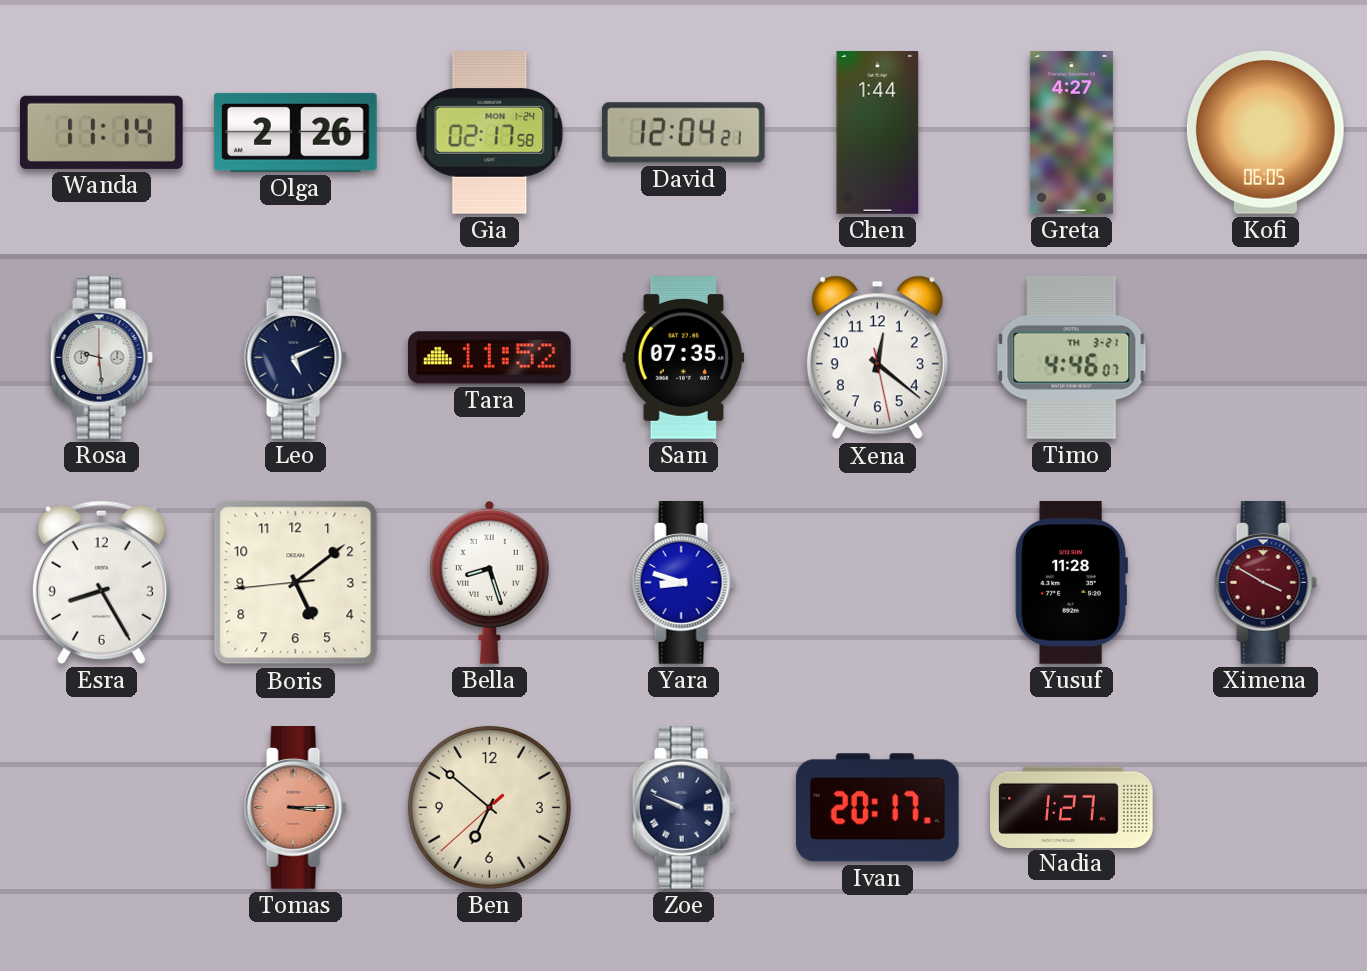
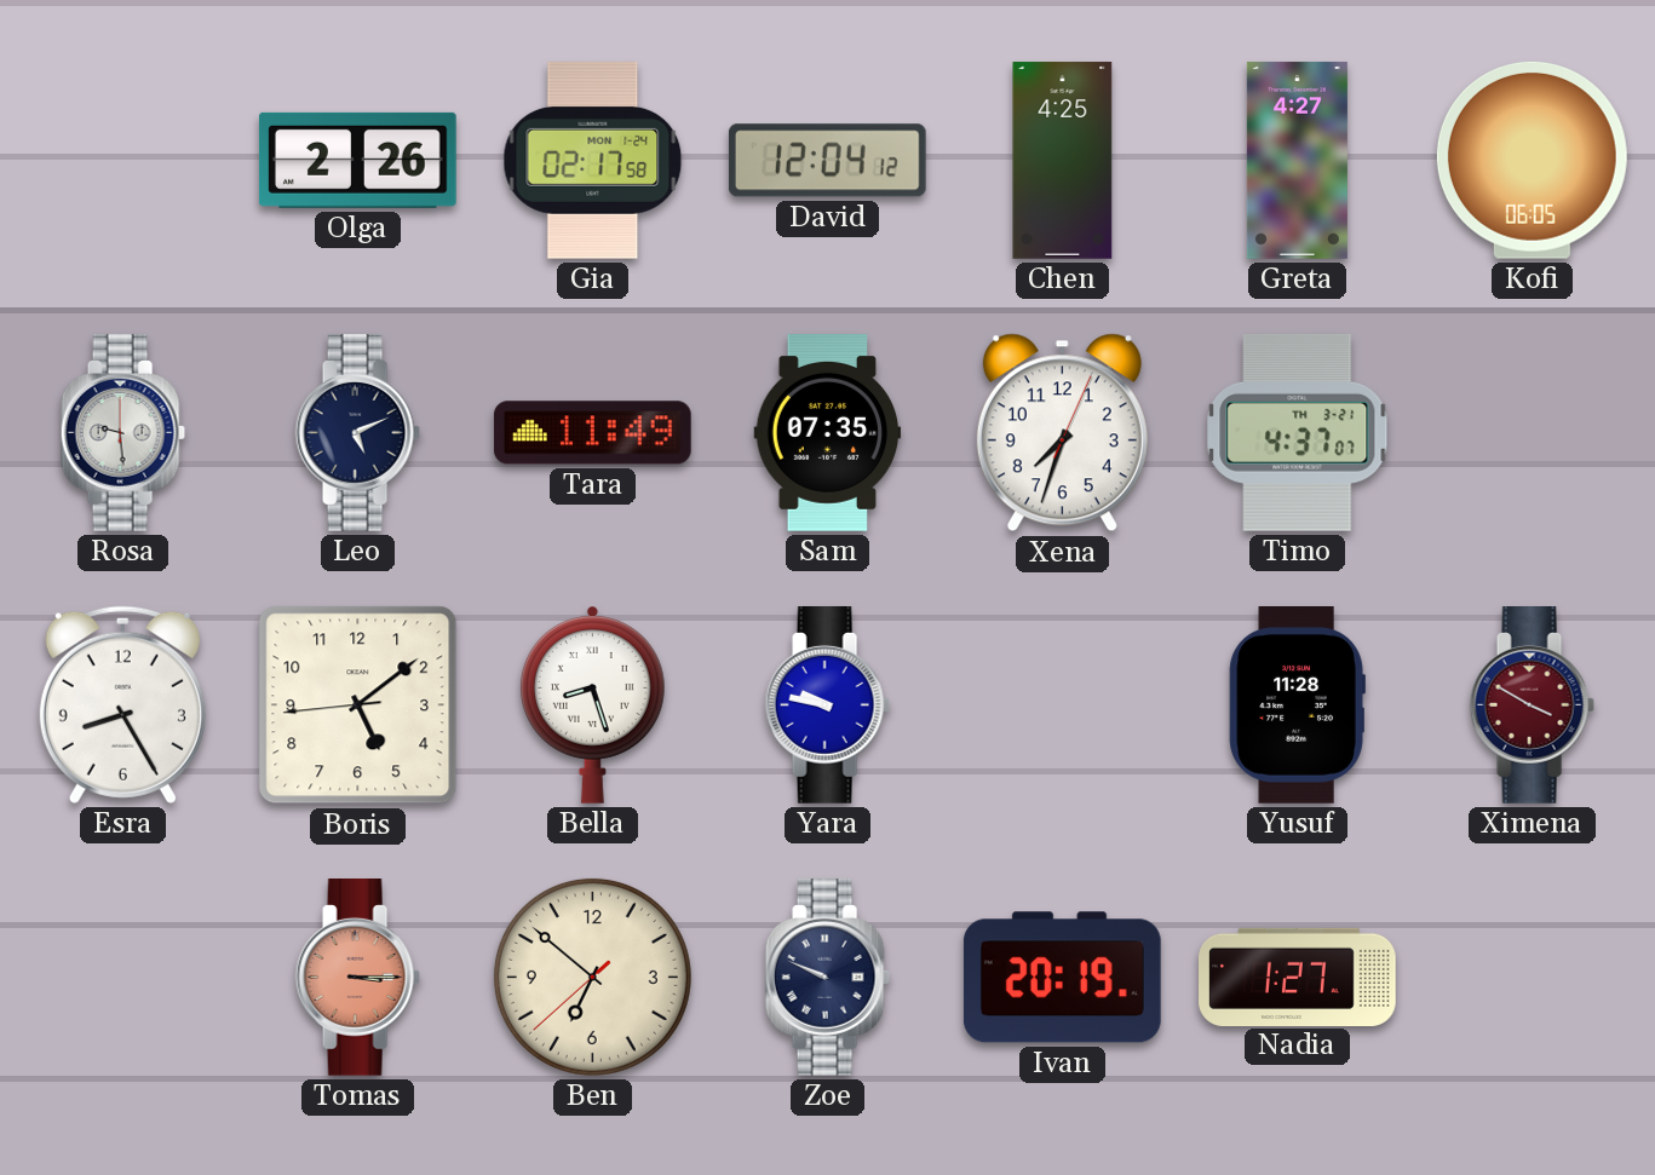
Wanda: 11:14 -> none
David: 12:04:21 -> 12:04:12
Chen: 1:44 -> 4:25
Tara: 11:52 -> 11:49
Xena: 12:21 -> 7:33
Timo: 4:46 -> 4:37
Yara: 8:48 -> 9:47
Ivan: 20:17 -> 20:19
